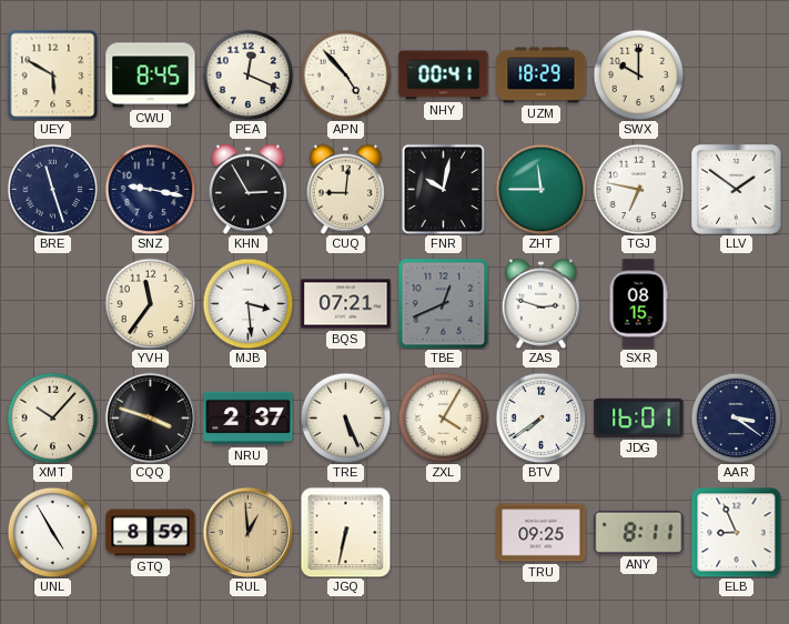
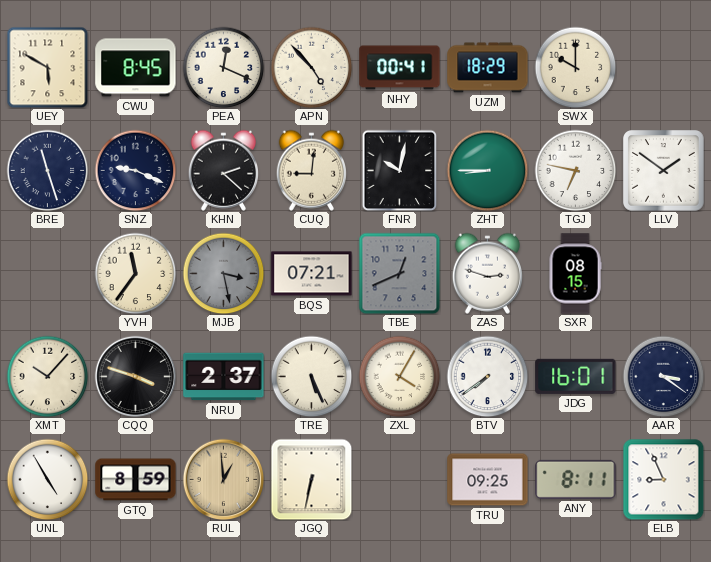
SNZ: 9:17 -> 9:19
KHN: 2:55 -> 2:22
ZHT: 11:45 -> 8:45
MJB: 3:29 -> 3:28
MJB dial: white -> grey
